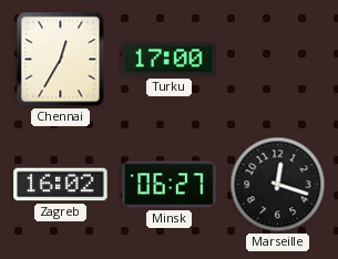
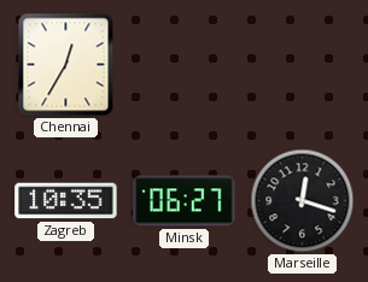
Turku: 17:00 -> none
Zagreb: 16:02 -> 10:35
